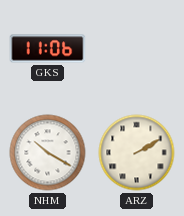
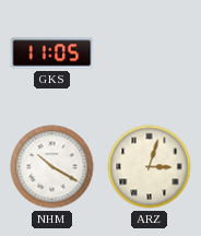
GKS: 11:06 -> 11:05
ARZ: 2:10 -> 3:03
